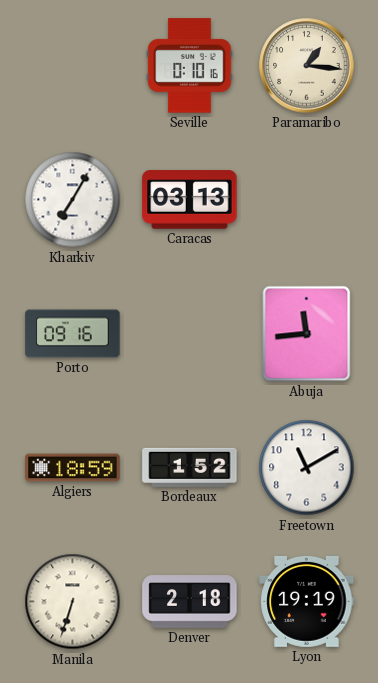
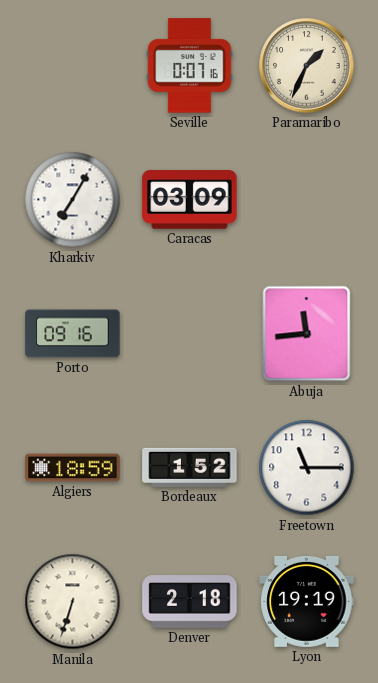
Seville: 0:10 -> 0:07
Paramaribo: 1:16 -> 1:34
Caracas: 03:13 -> 03:09
Freetown: 11:10 -> 11:15
